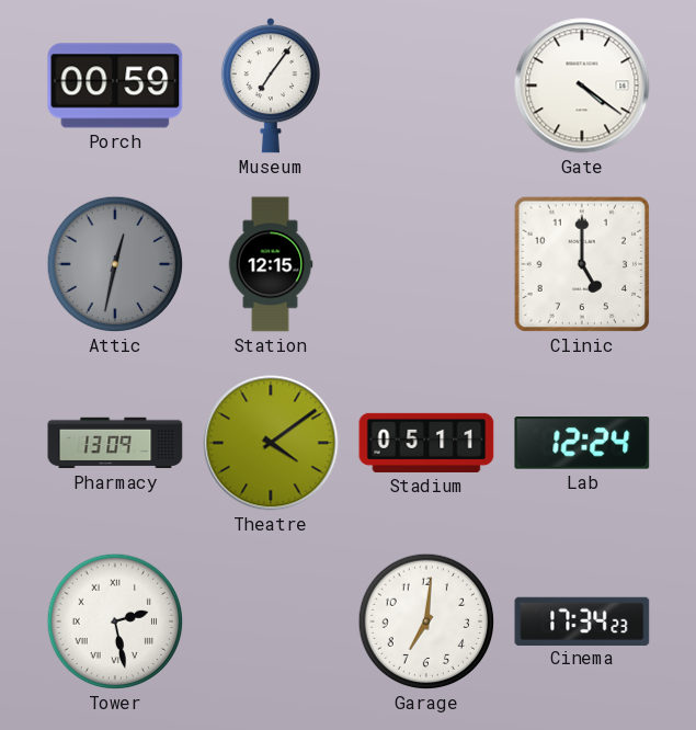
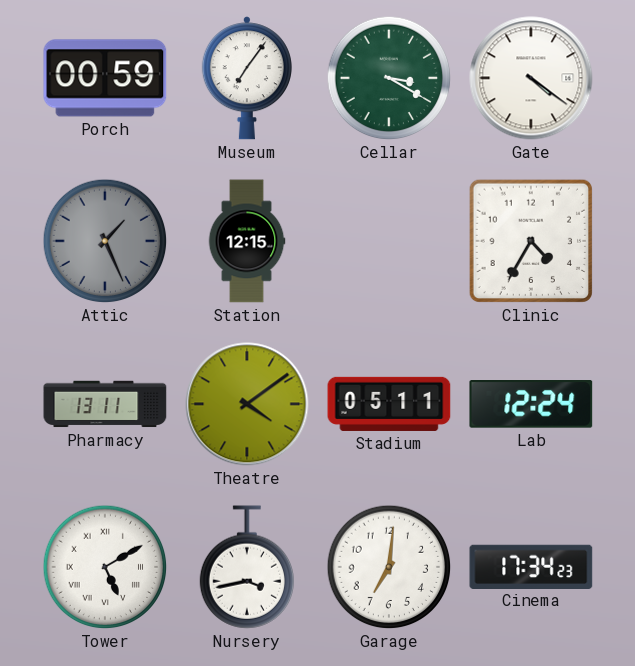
Cellar: none -> 3:20
Attic: 12:32 -> 1:26
Clinic: 5:00 -> 4:35
Pharmacy: 13:09 -> 13:11
Tower: 2:28 -> 5:10
Nursery: none -> 3:43
